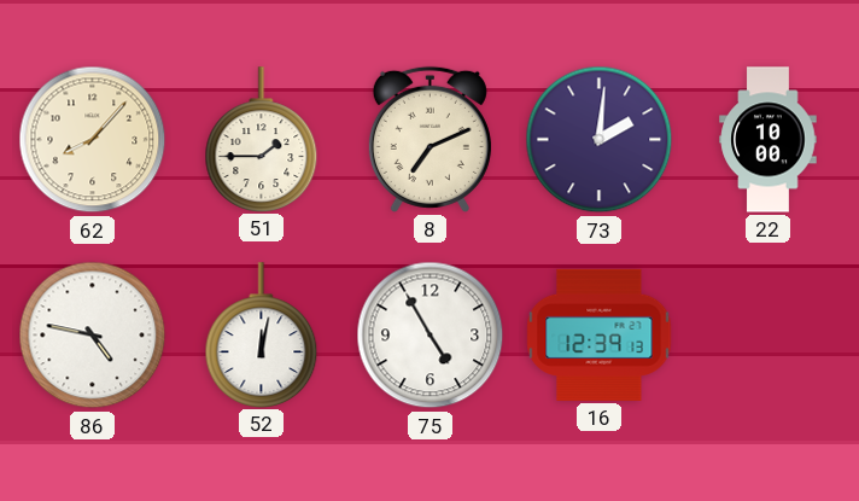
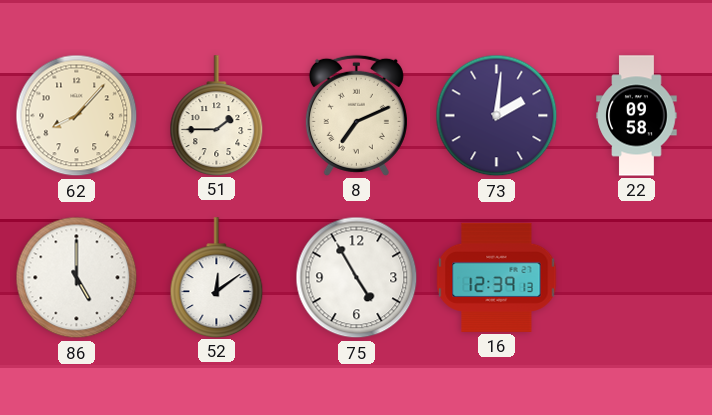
22: 10:00 -> 09:58
86: 4:47 -> 5:00
52: 12:02 -> 12:09
